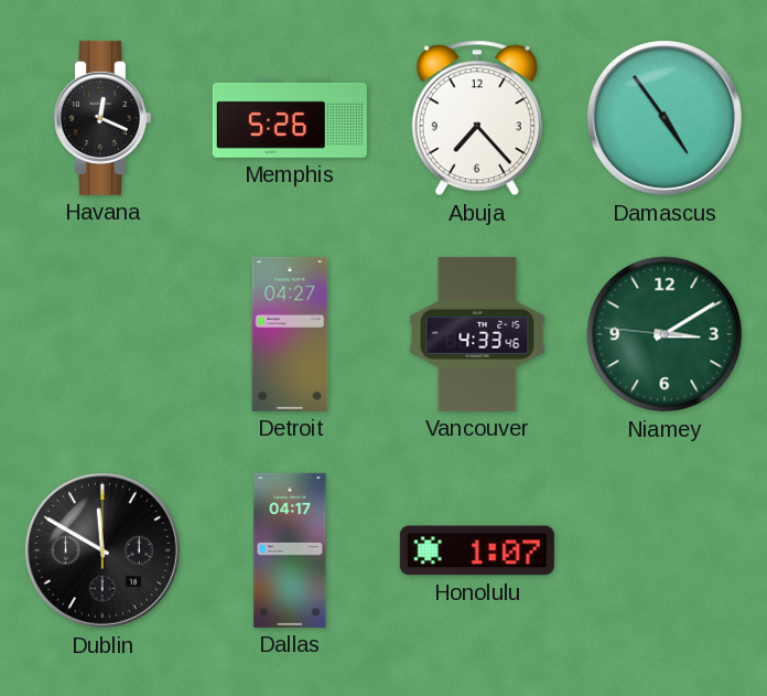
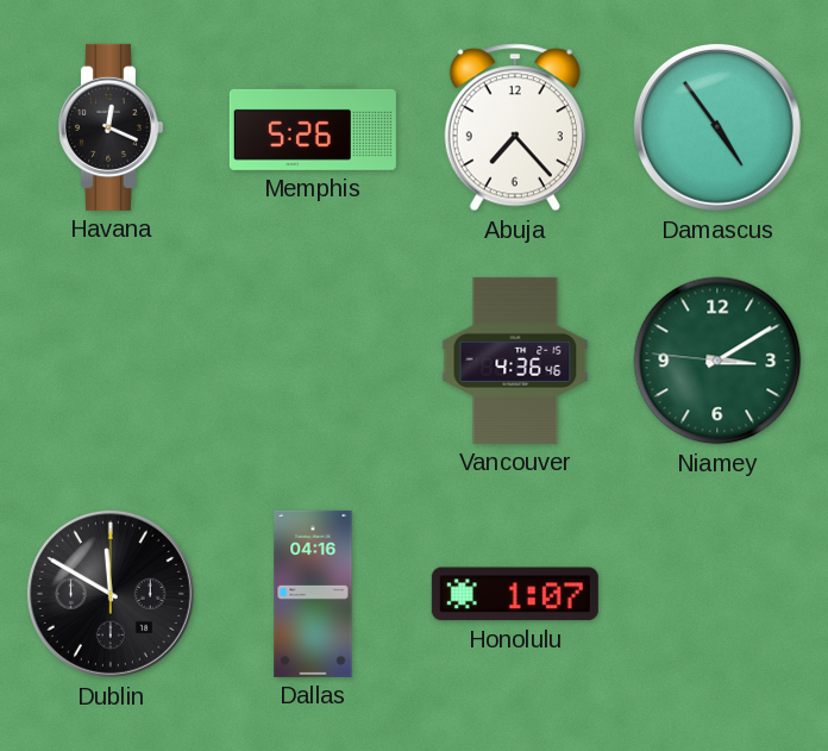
Detroit: 04:27 -> none
Vancouver: 4:33 -> 4:36
Dallas: 04:17 -> 04:16
